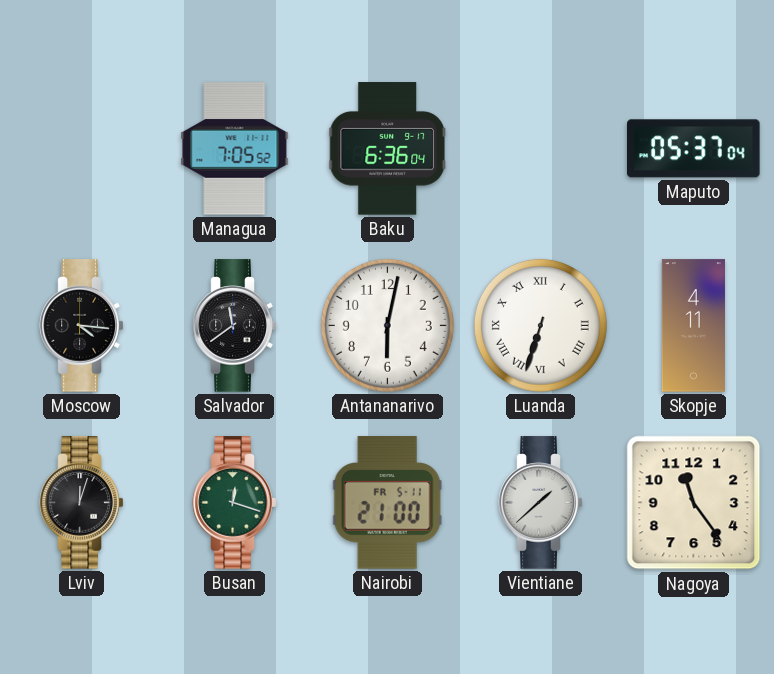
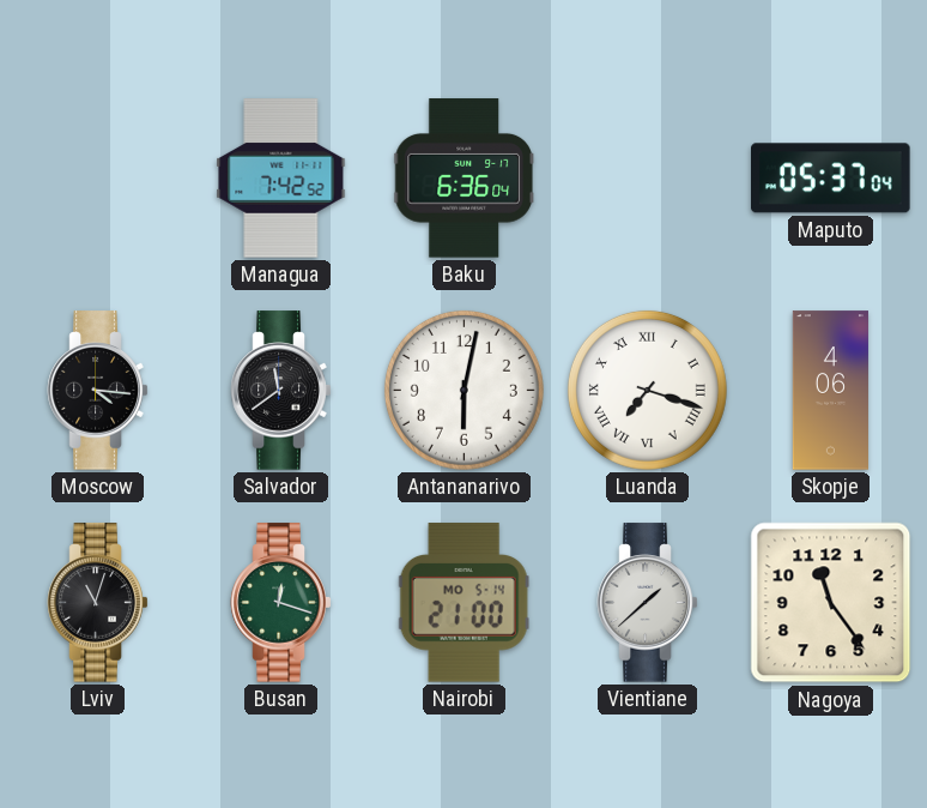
Managua: 7:05 -> 7:42
Luanda: 6:33 -> 7:18
Skopje: 4:11 -> 4:06
Lviv: 12:03 -> 11:03
Nairobi date: FR 5-11 -> MO 5-14
